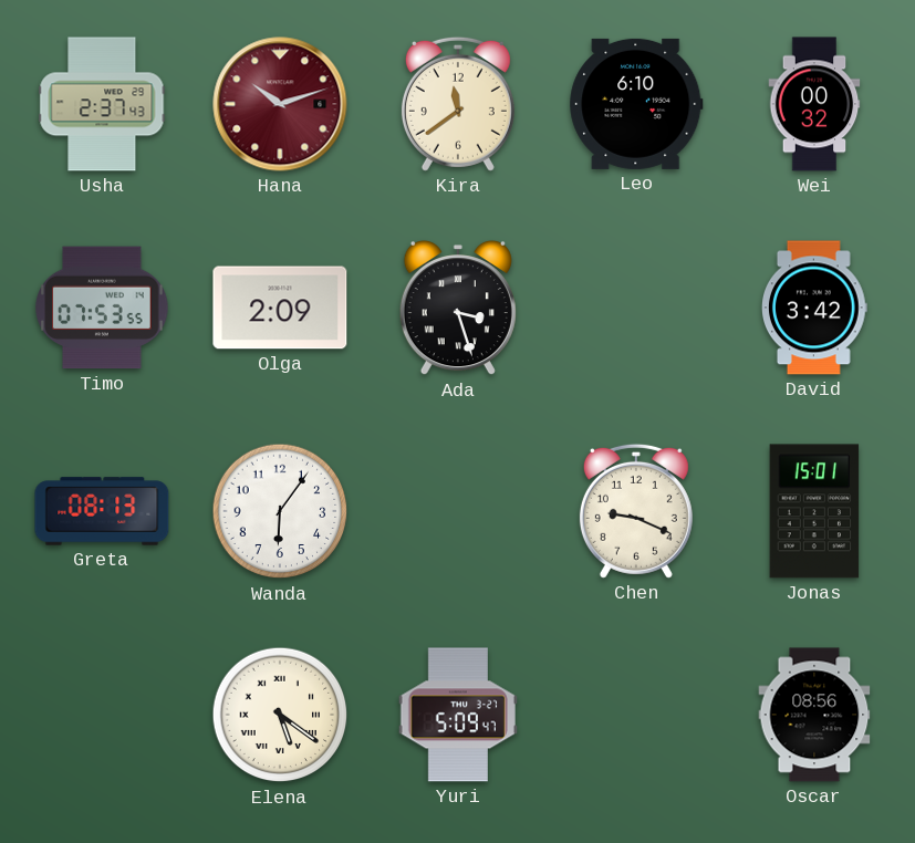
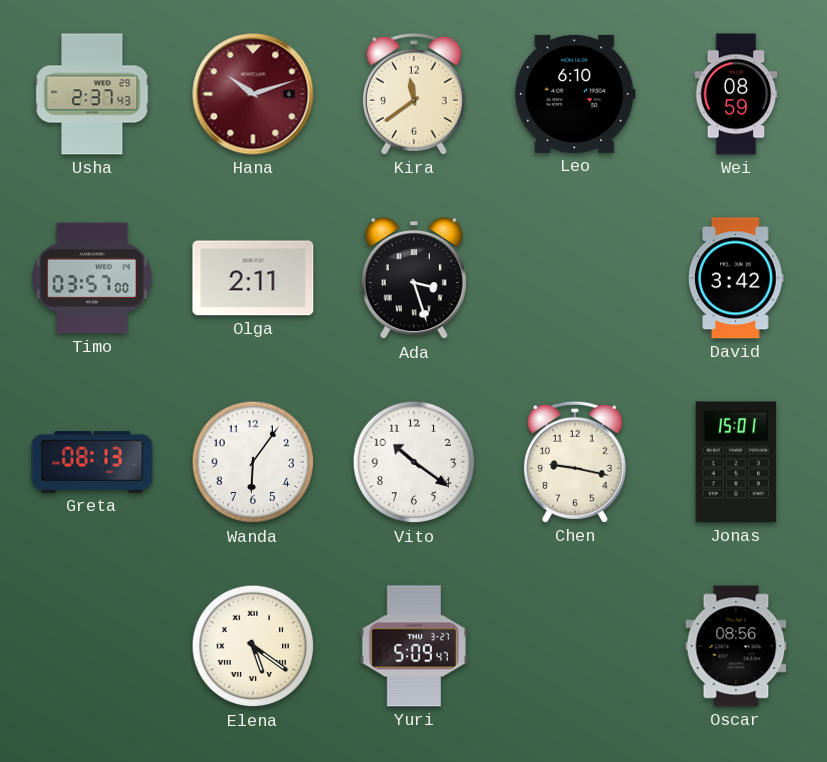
Wei: 00:32 -> 08:59
Timo: 07:53 -> 03:57
Olga: 2:09 -> 2:11
Vito: none -> 10:21
Chen: 9:19 -> 9:17
